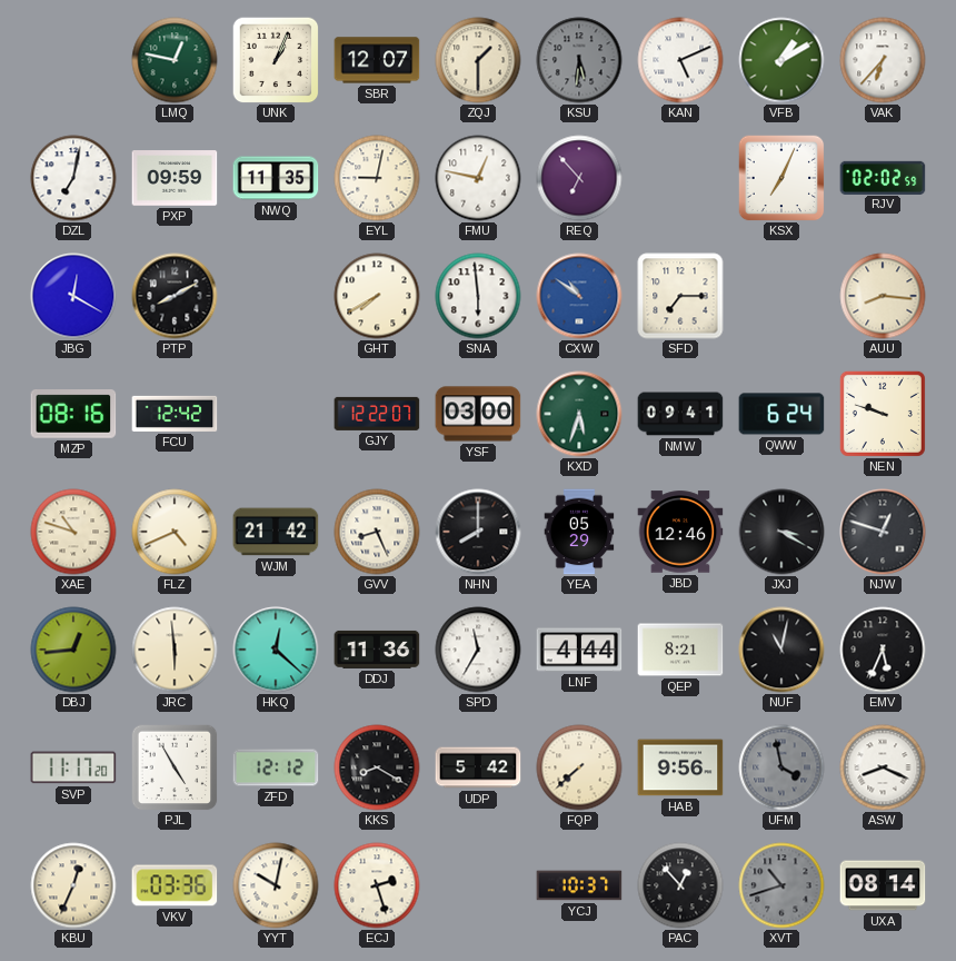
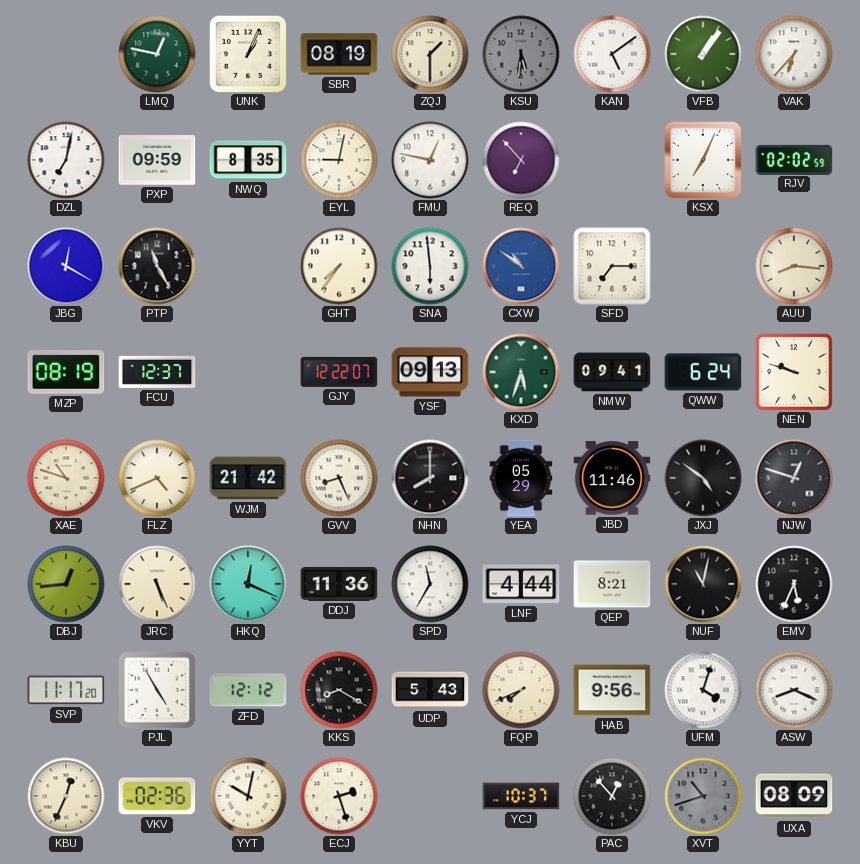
SBR: 12:07 -> 08:19
KAN: 5:11 -> 5:09
VFB: 1:10 -> 1:06
NWQ: 11:35 -> 8:35
PTP: 8:10 -> 11:25
GHT: 7:40 -> 7:36
MZP: 08:16 -> 08:19
FCU: 12:42 -> 12:37
YSF: 03:00 -> 09:13
JBD: 12:46 -> 11:46
JXJ: 3:20 -> 4:51
JRC: 5:59 -> 5:26
HKQ: 12:22 -> 12:19
UDP: 5:42 -> 5:43
FQP: 7:38 -> 7:41
UFM: 3:58 -> 4:03
UFM dial: grey -> white
VKV: 03:36 -> 02:36
UXA: 08:14 -> 08:09
